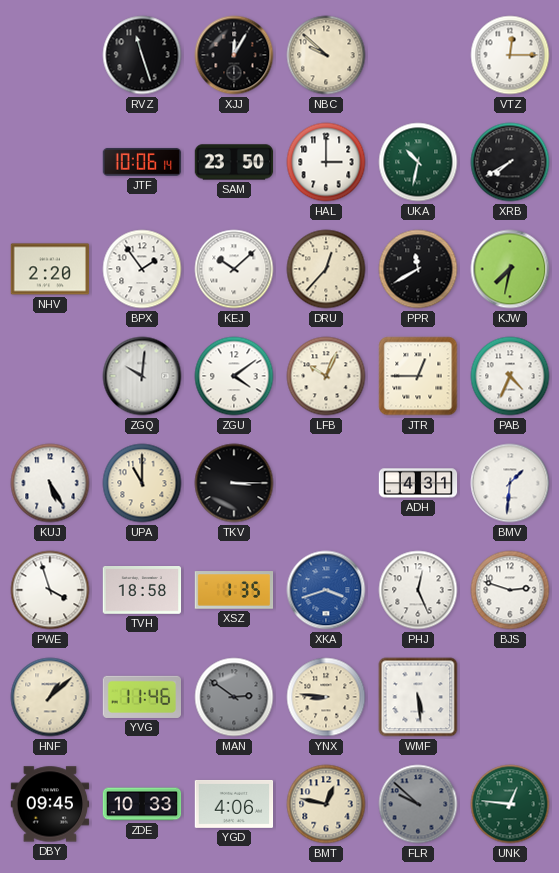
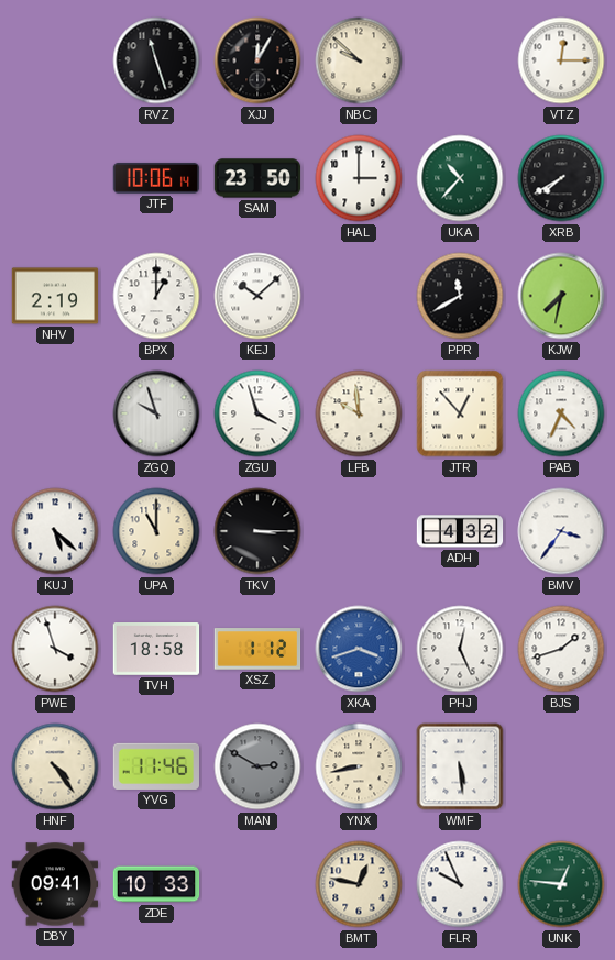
UKA: 10:32 -> 10:37
NHV: 2:20 -> 2:19
BPX: 1:54 -> 1:00
DRU: 12:37 -> none
ZGQ: 10:01 -> 9:57
ZGU: 4:09 -> 3:57
LFB: 10:04 -> 9:59
JTR: 12:45 -> 12:53
KUJ: 5:25 -> 5:22
ADH: 4:31 -> 4:32
BMV: 1:31 -> 3:36
XSZ: 1:35 -> 1:12
BJS: 2:48 -> 1:42
HNF: 1:08 -> 4:24
MAN: 2:51 -> 2:50
YNX: 8:46 -> 8:43
DBY: 09:45 -> 09:41
YGD: 4:06 -> none
FLR: 9:52 -> 9:56
FLR dial: grey -> white
